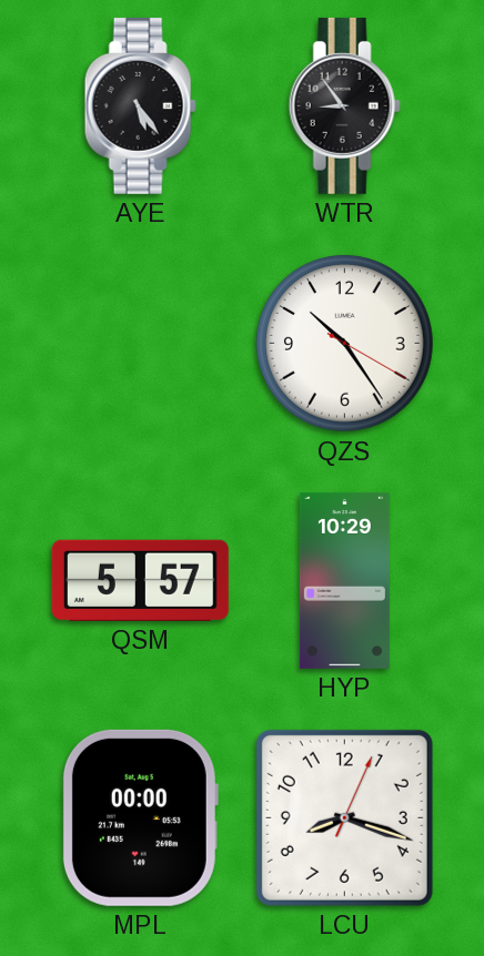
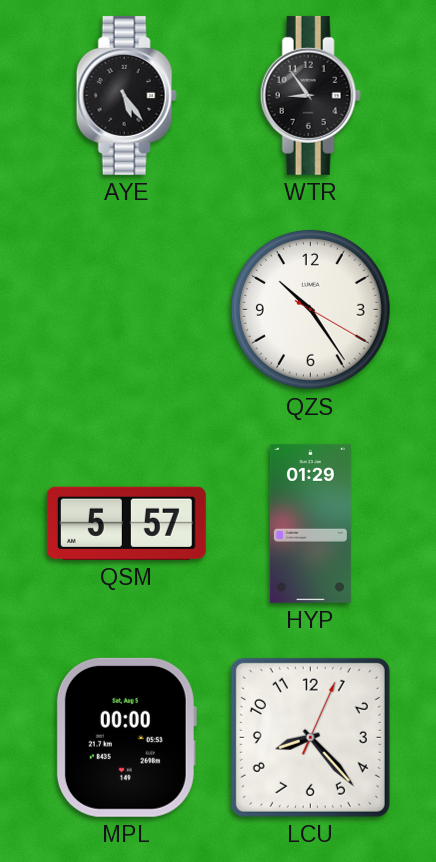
HYP: 10:29 -> 01:29
LCU: 8:18 -> 8:23
